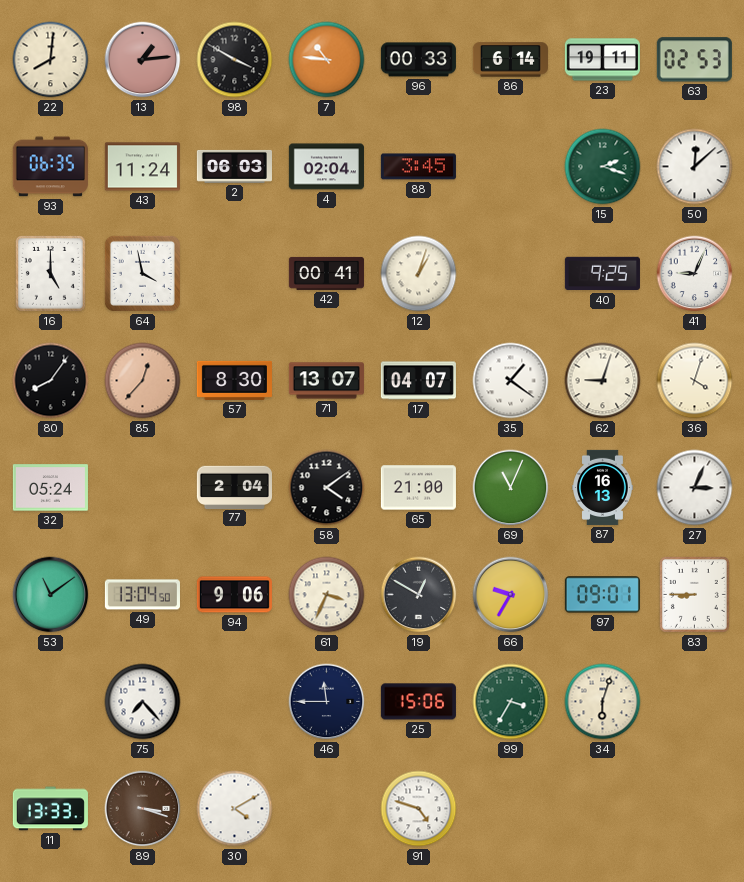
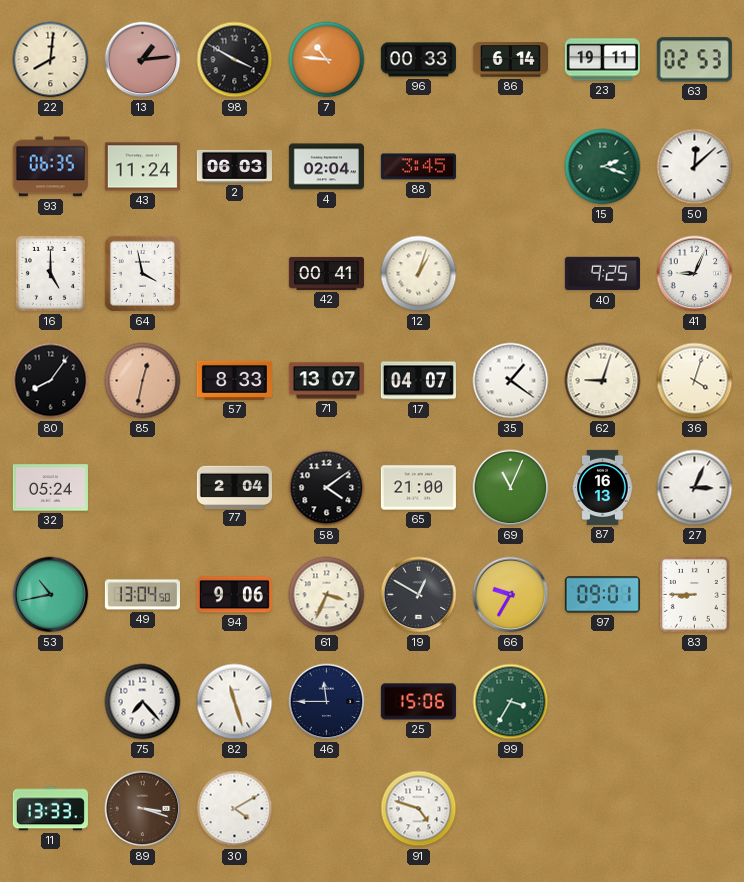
85: 12:37 -> 12:32
57: 8:30 -> 8:33
53: 11:09 -> 10:43
82: none -> 11:27
34: 6:03 -> none
